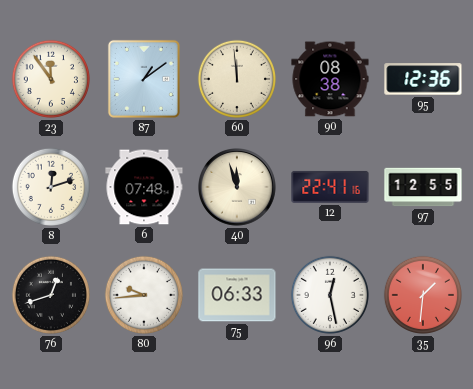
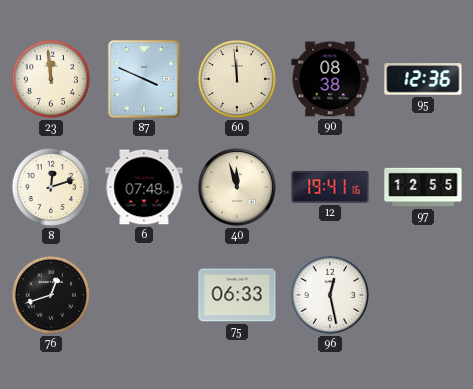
23: 11:54 -> 11:59
87: 1:09 -> 3:49
12: 22:41 -> 19:41
80: 9:44 -> none
35: 1:31 -> none
